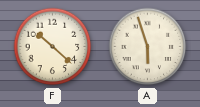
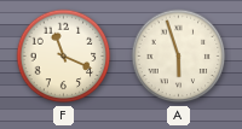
F: 10:22 -> 11:19
